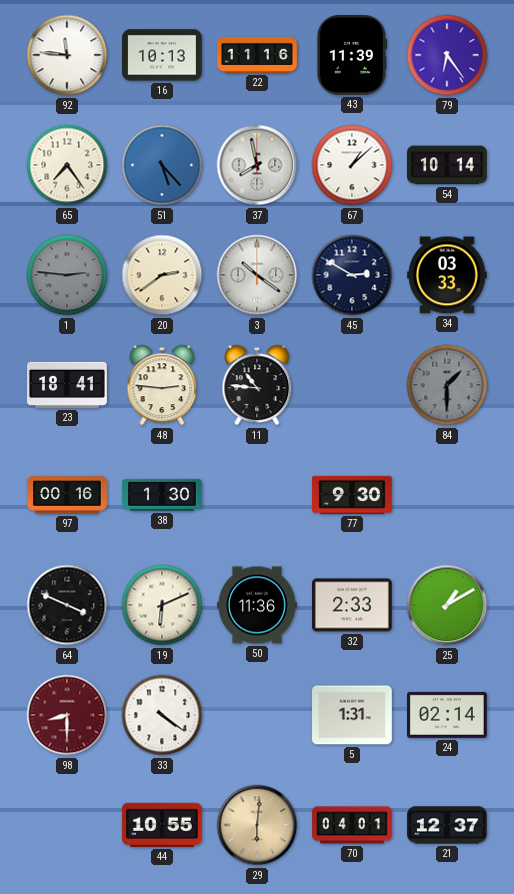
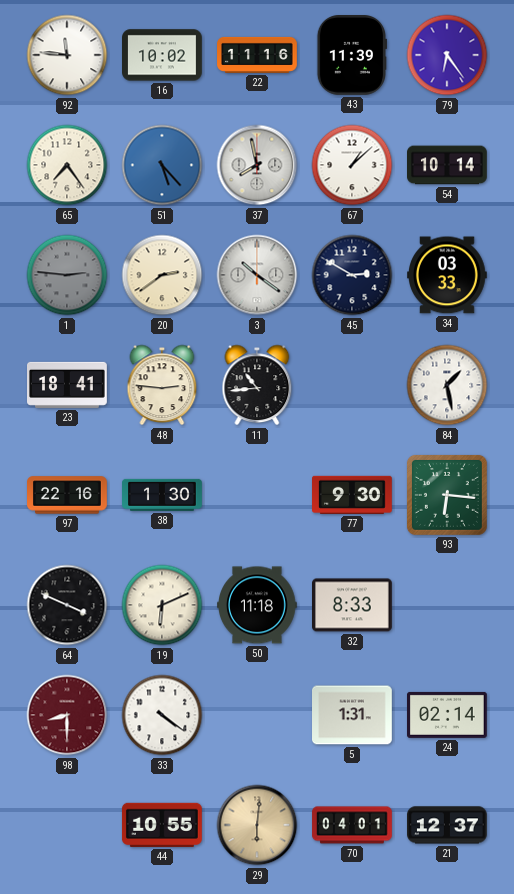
16: 10:13 -> 10:02
11: 10:46 -> 10:44
84: 1:30 -> 1:28
84 dial: grey -> white
97: 00:16 -> 22:16
93: none -> 6:16
50: 11:36 -> 11:18
32: 2:33 -> 8:33
25: 1:10 -> none
